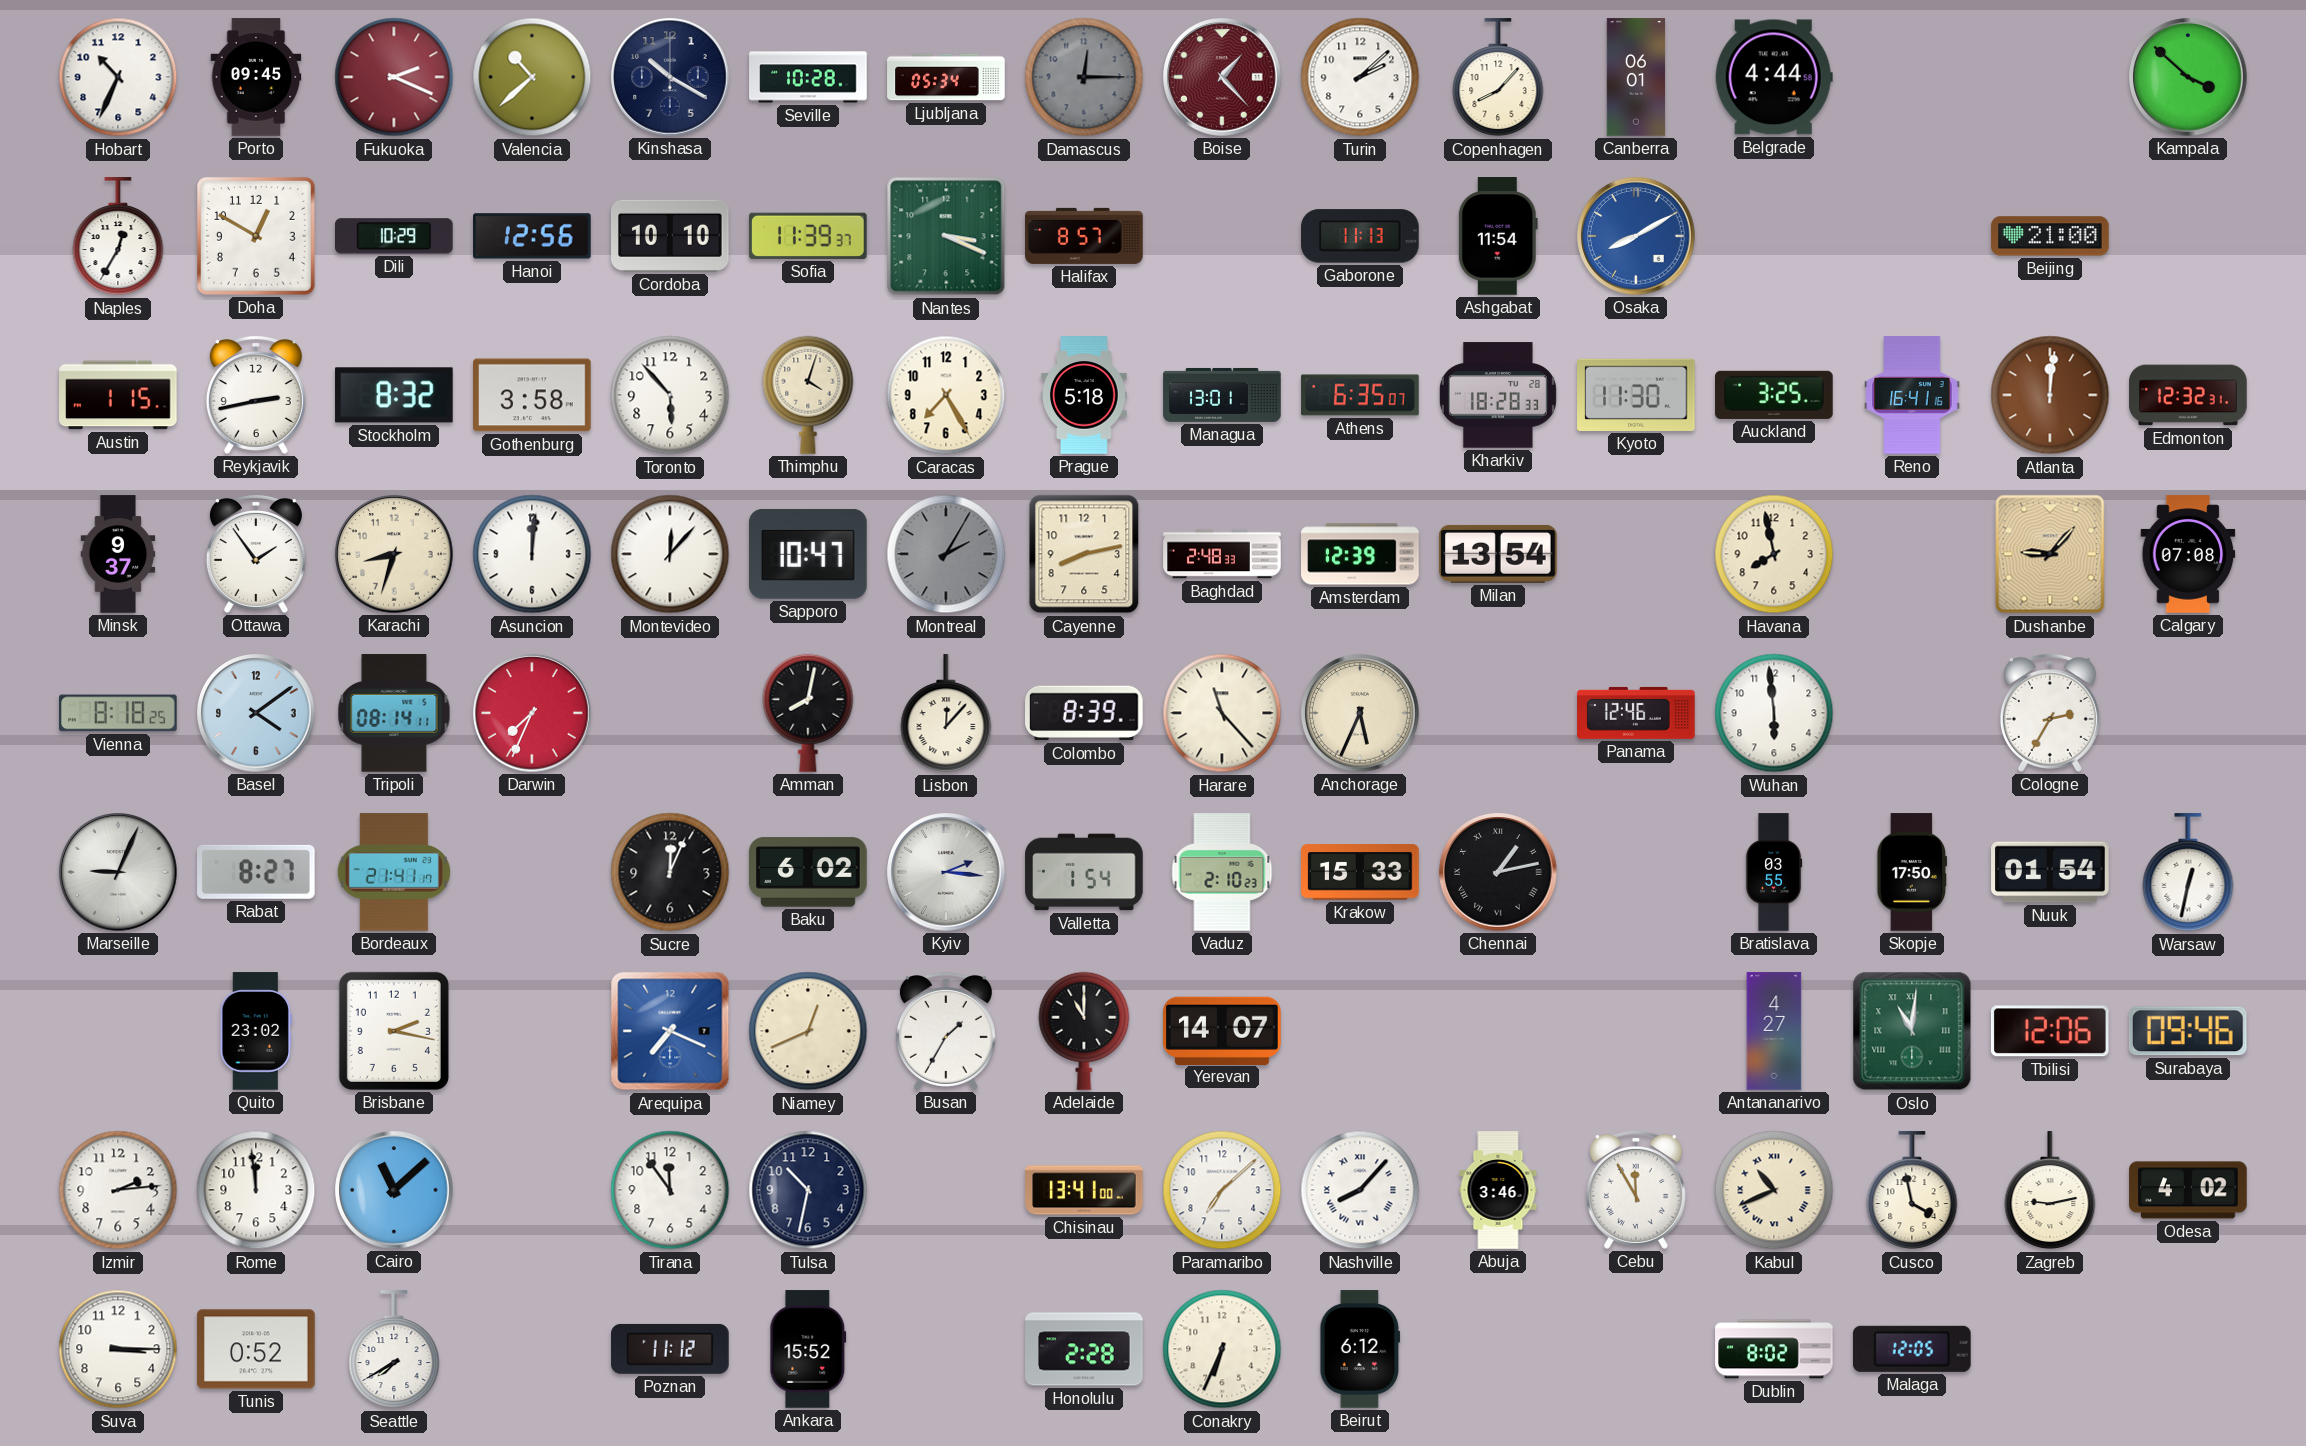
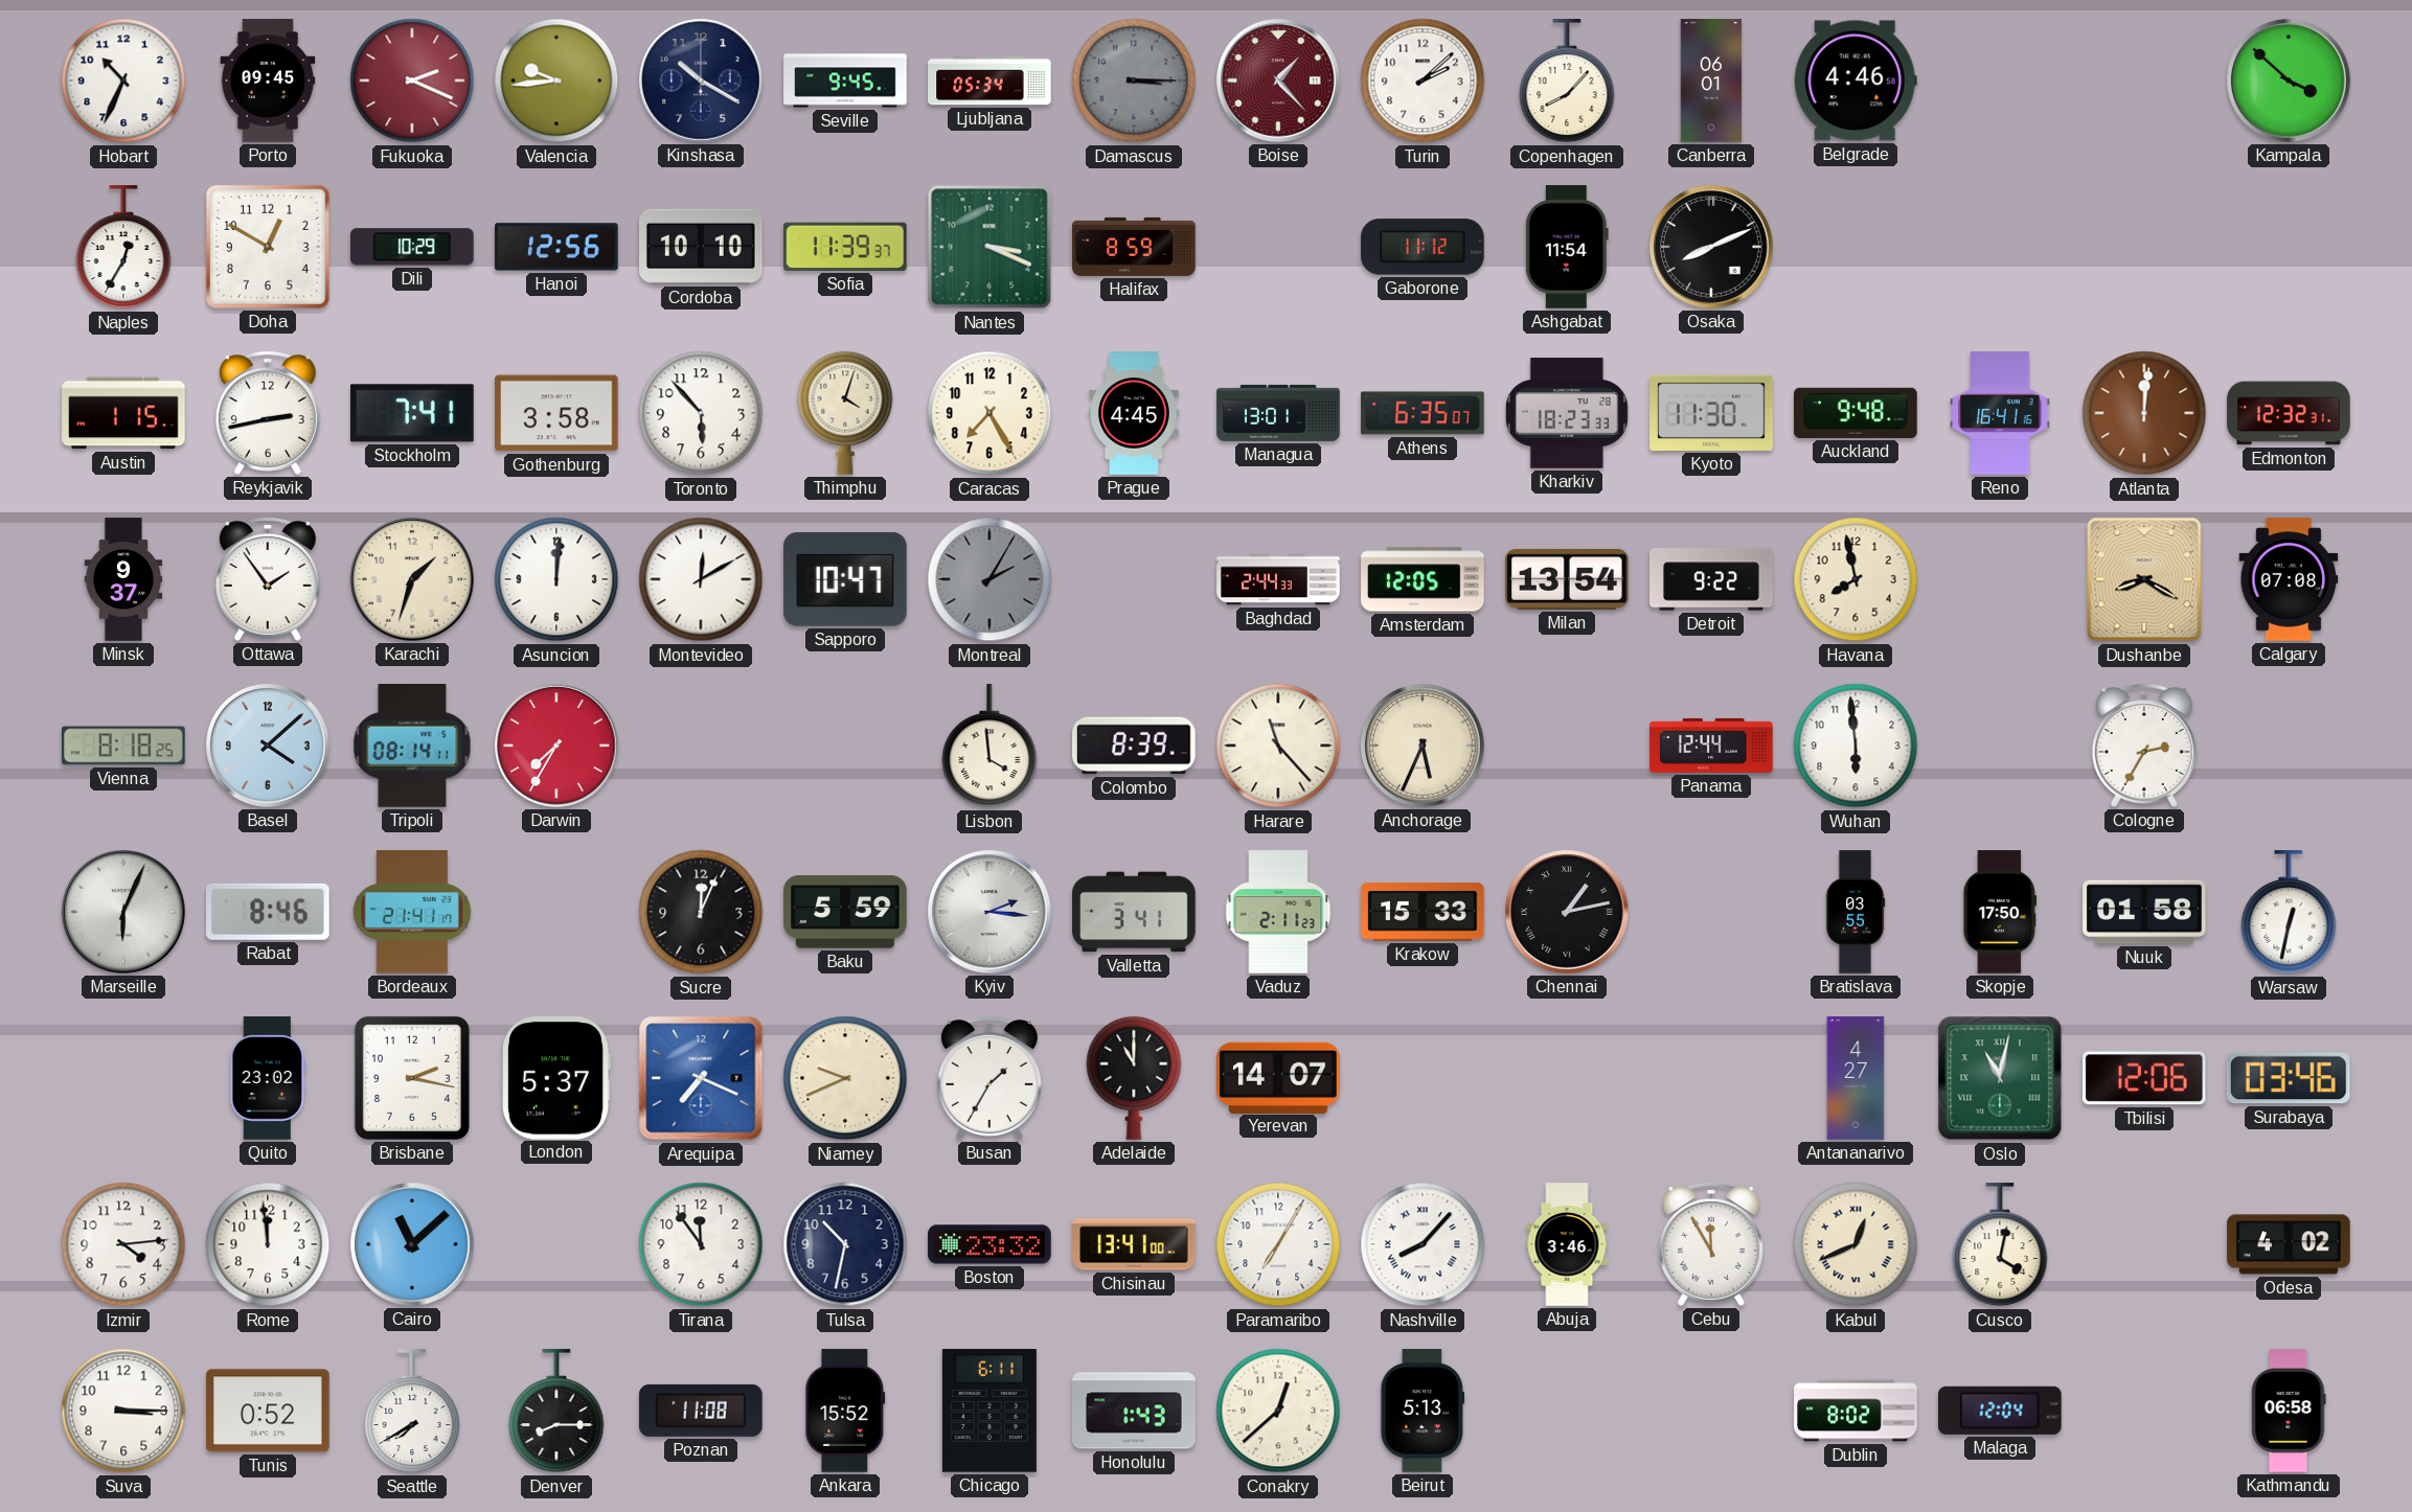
Valencia: 10:38 -> 9:44
Seville: 10:28 -> 9:45
Damascus: 12:15 -> 3:15
Belgrade: 4:44 -> 4:46
Halifax: 8:57 -> 8:59
Gaborone: 11:13 -> 11:12
Osaka: 8:10 -> 8:11
Osaka dial: blue -> black
Beijing: 21:00 -> none
Stockholm: 8:32 -> 7:41
Prague: 5:18 -> 4:45
Kharkiv: 18:28 -> 18:23
Auckland: 3:25 -> 9:48
Karachi: 8:33 -> 1:33
Montevideo: 12:07 -> 12:10
Cayenne: 8:13 -> none
Baghdad: 2:48 -> 2:44
Amsterdam: 12:39 -> 12:05
Detroit: none -> 9:22
Dushanbe: 9:07 -> 8:20
Basel: 4:09 -> 4:08
Darwin: 7:34 -> 7:35
Amman: 8:02 -> none
Lisbon: 12:07 -> 3:59
Panama: 12:46 -> 12:44
Marseille: 9:04 -> 6:04
Rabat: 8:27 -> 8:46
Baku: 6:02 -> 5:59
Valletta: 1:54 -> 3:41
Vaduz: 2:10 -> 2:11
Nuuk: 01:54 -> 01:58
London: none -> 5:37
Niamey: 12:41 -> 9:41
Oslo: 11:01 -> 11:02
Surabaya: 09:46 -> 03:46
Izmir: 2:14 -> 4:14
Boston: none -> 23:32
Paramaribo: 7:08 -> 7:05
Kabul: 10:41 -> 12:41
Cusco: 3:58 -> 4:02
Zagreb: 9:13 -> none
Denver: none -> 8:15
Poznan: 11:12 -> 11:08
Chicago: none -> 6:11
Honolulu: 2:28 -> 1:43
Conakry: 6:34 -> 12:38
Beirut: 6:12 -> 5:13
Malaga: 12:05 -> 12:04
Kathmandu: none -> 06:58
